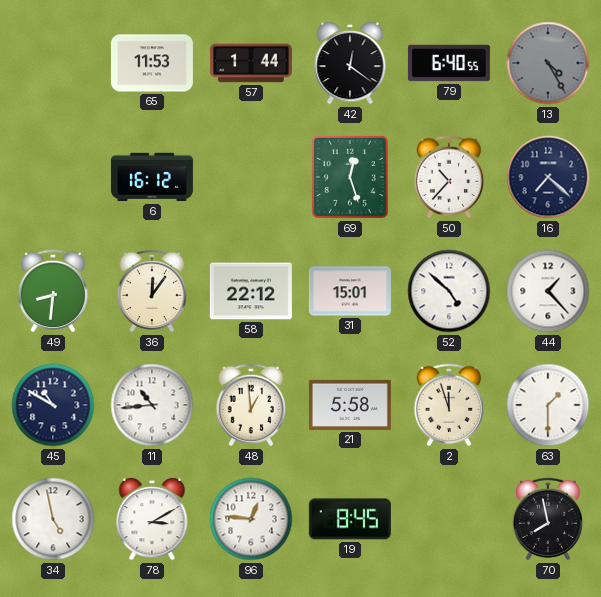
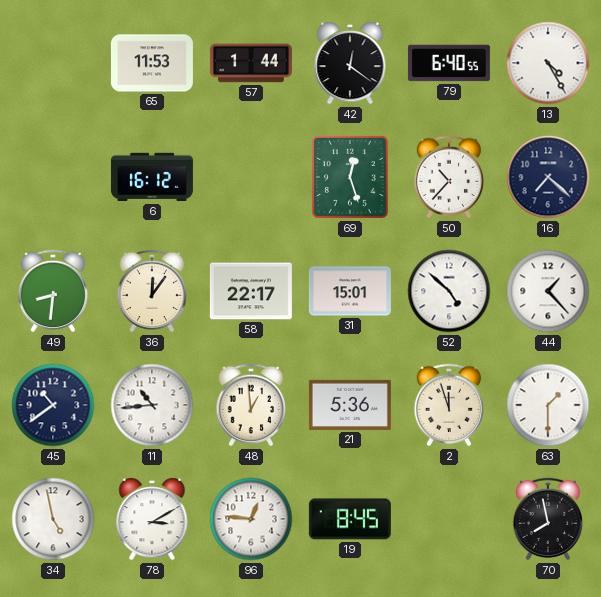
13 dial: grey -> white
58: 22:12 -> 22:17
45: 10:50 -> 10:39
21: 5:58 -> 5:36
